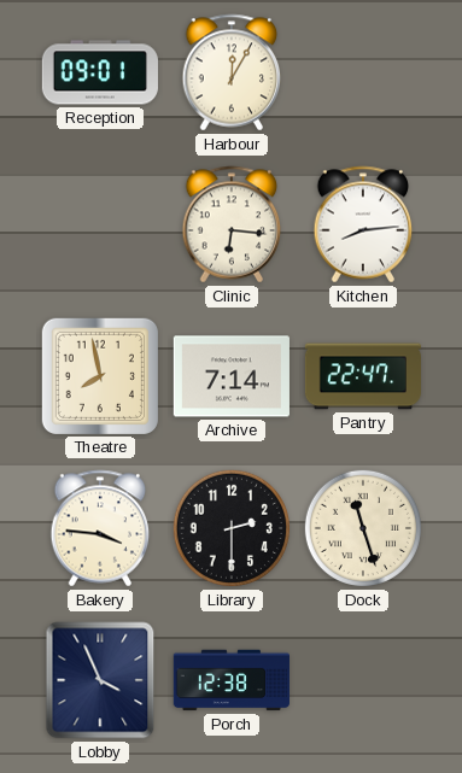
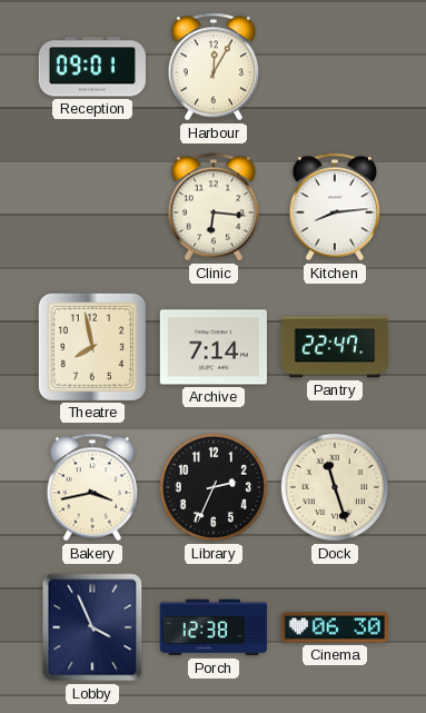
Bakery: 3:46 -> 3:43
Library: 2:30 -> 2:34
Cinema: none -> 06:30
